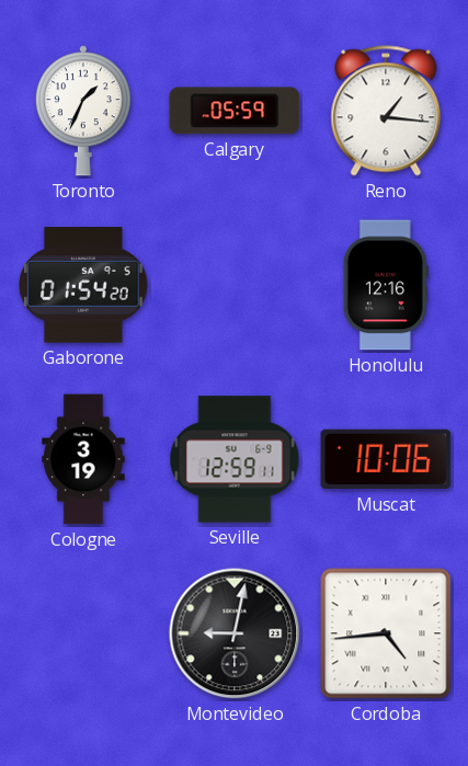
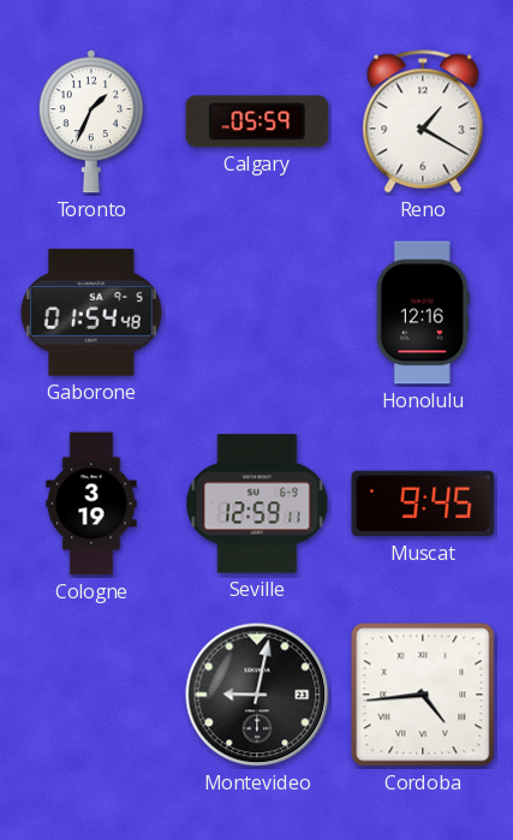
Reno: 1:16 -> 1:20
Gaborone: 01:54:20 -> 01:54:48
Muscat: 10:06 -> 9:45
